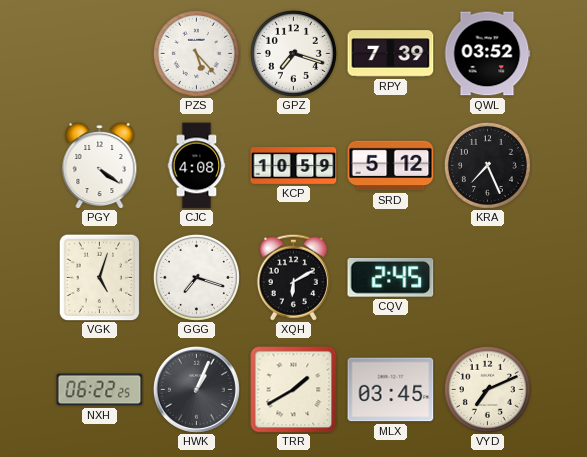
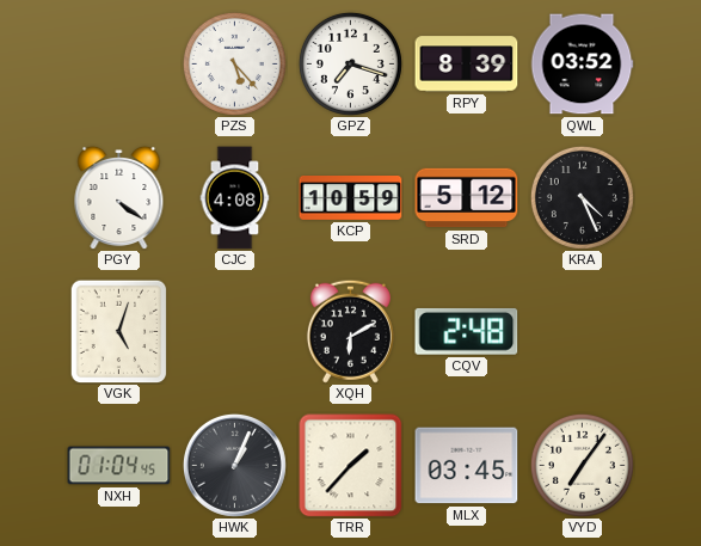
RPY: 7:39 -> 8:39
KRA: 7:26 -> 4:26
GGG: 7:18 -> none
CQV: 2:45 -> 2:48
NXH: 06:22 -> 01:04
TRR: 1:40 -> 1:37
VYD: 7:11 -> 7:06
